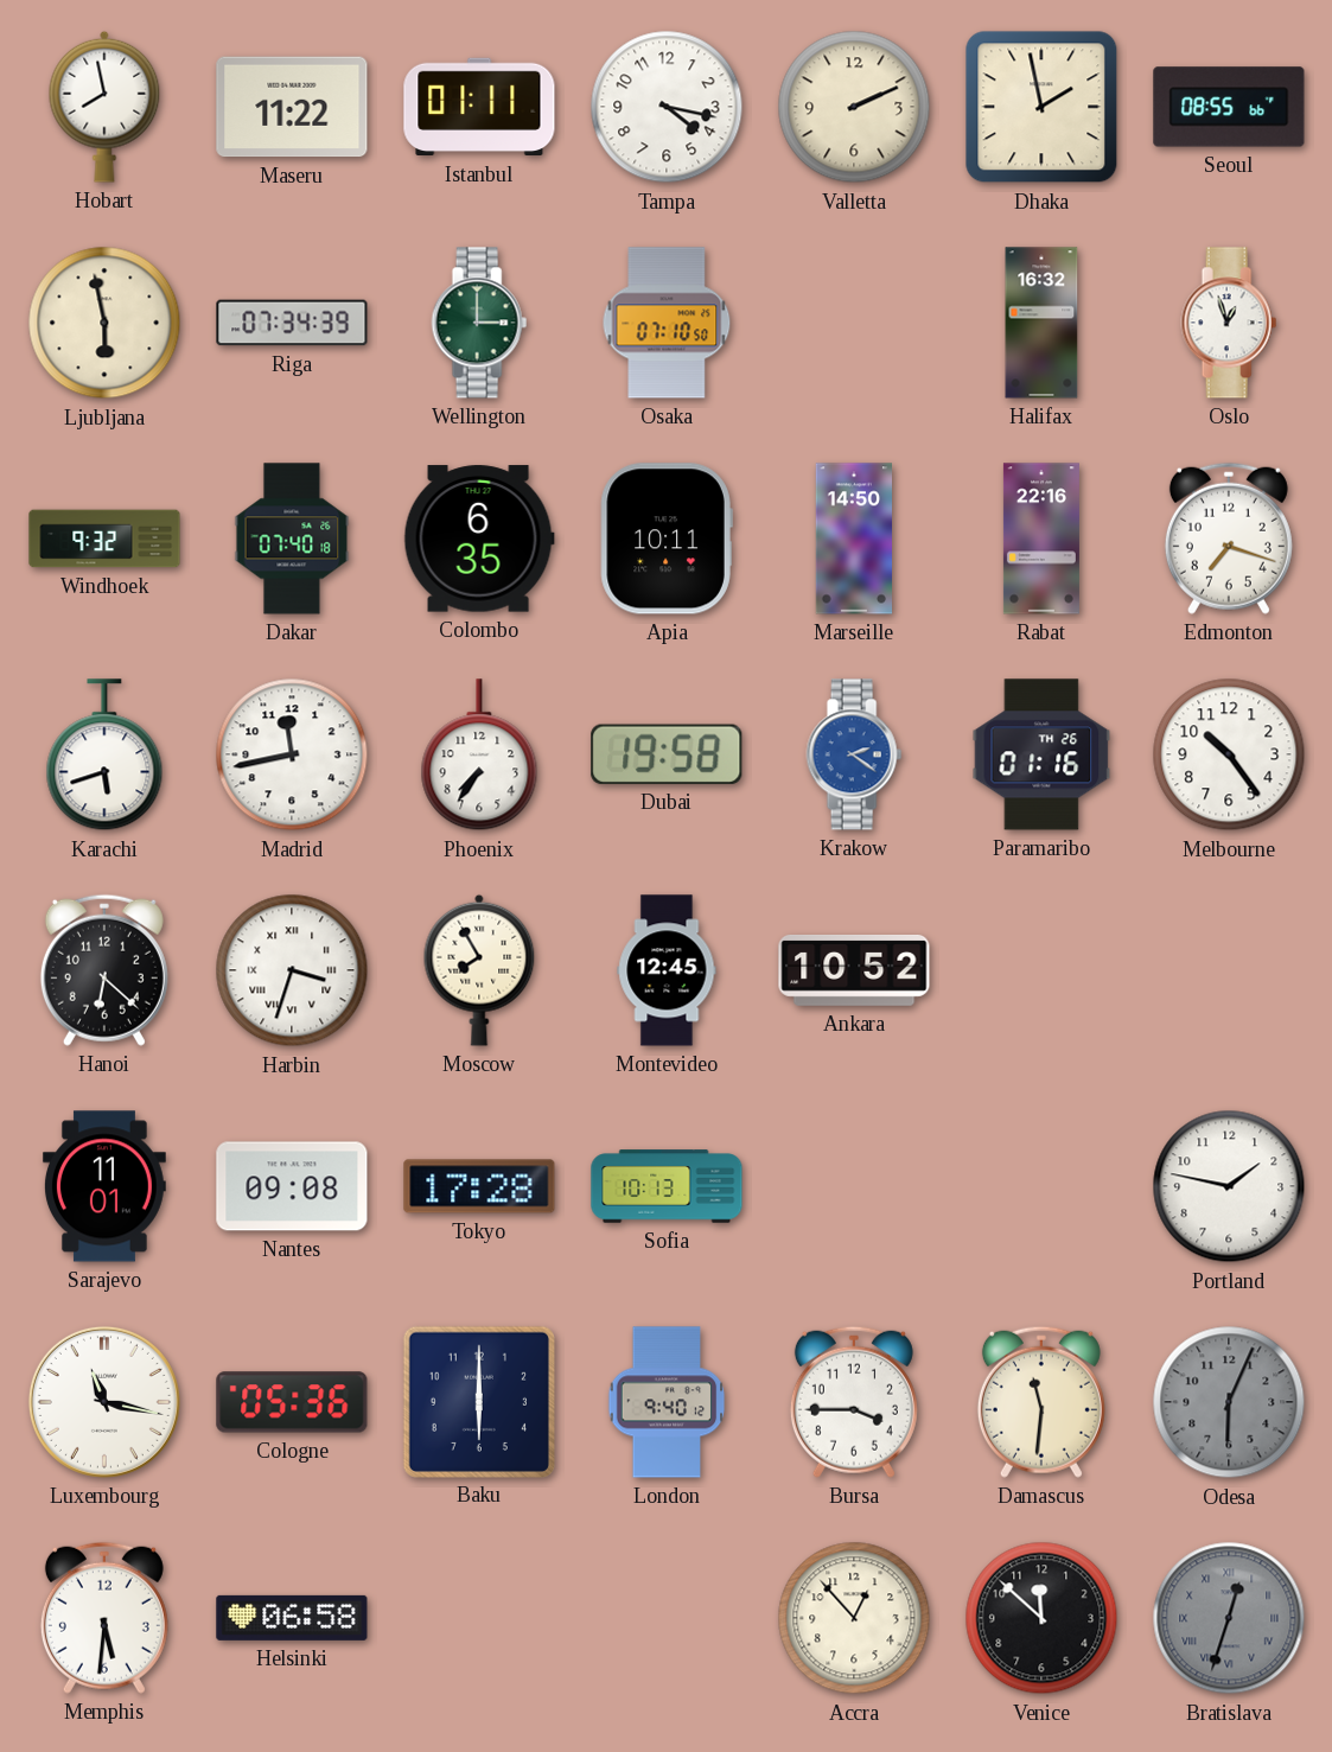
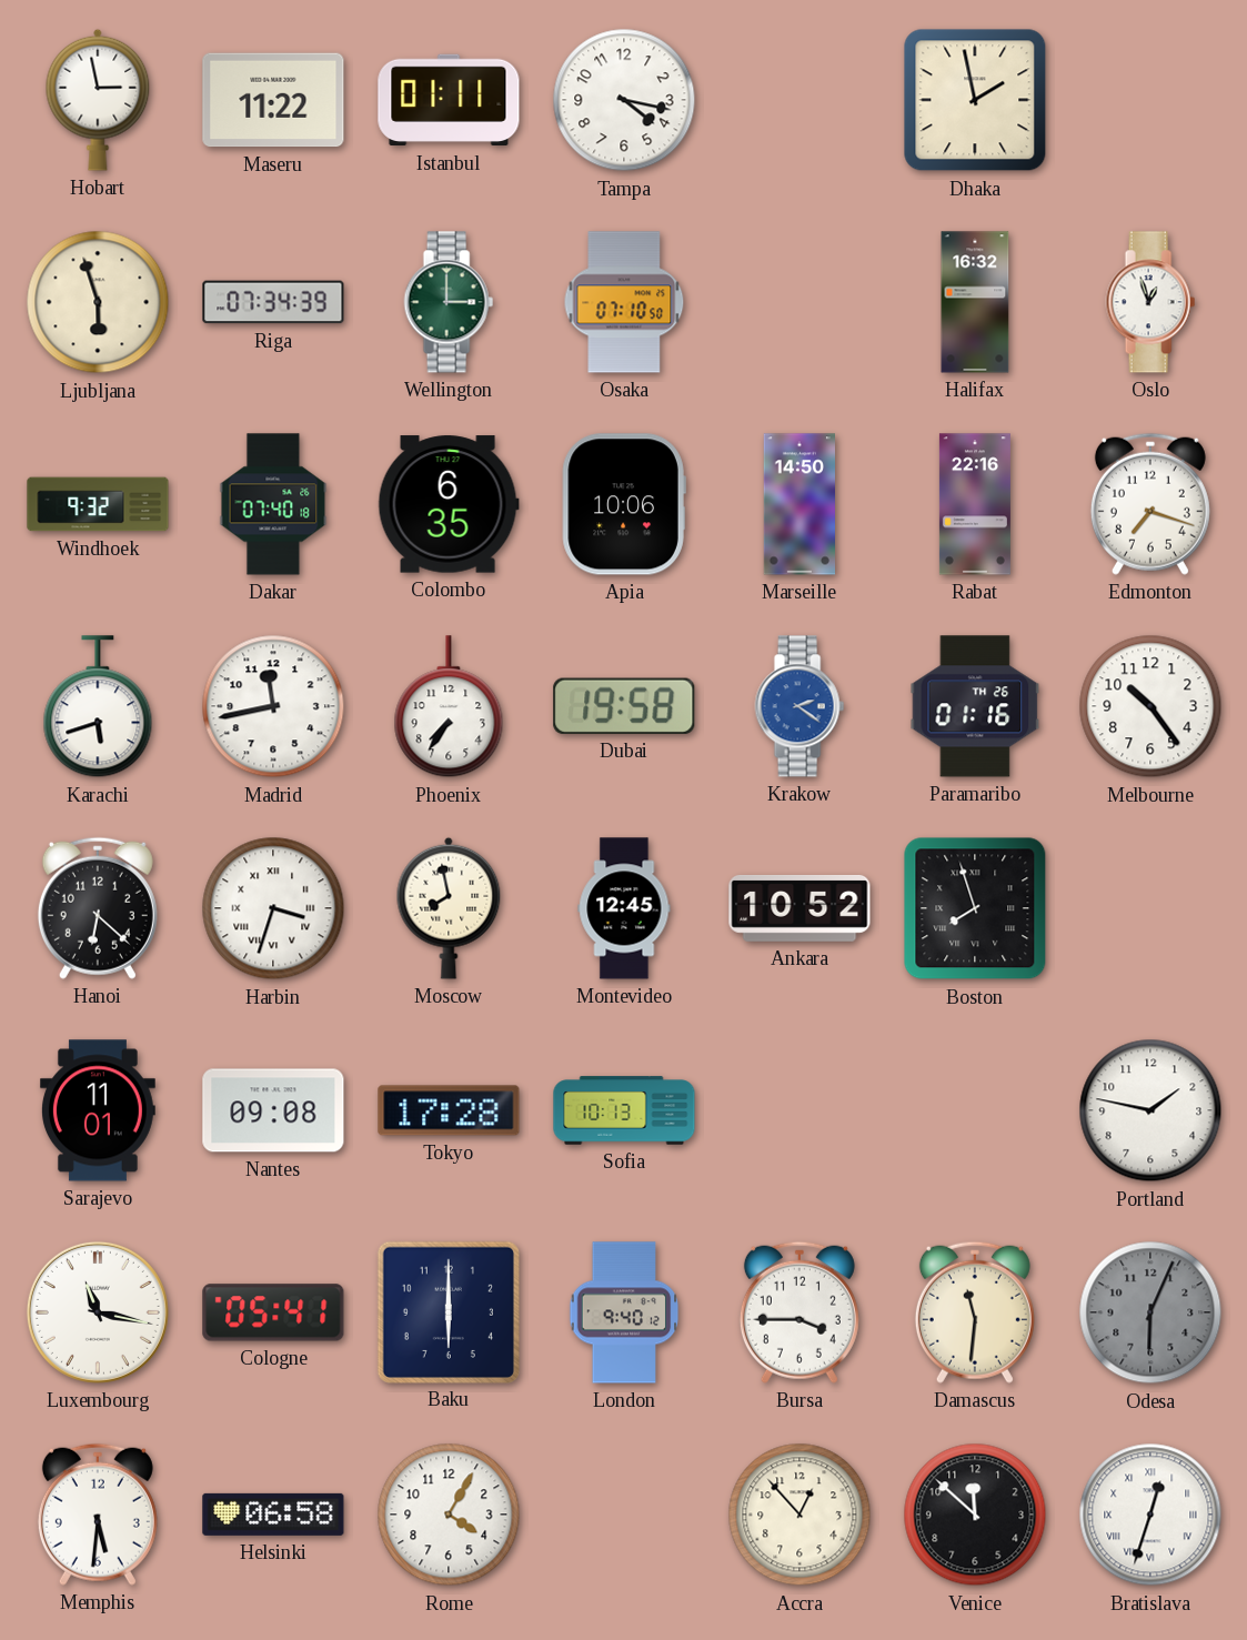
Hobart: 7:58 -> 2:58
Valletta: 2:11 -> none
Seoul: 08:55 -> none
Ljubljana: 5:58 -> 5:57
Apia: 10:11 -> 10:06
Moscow: 7:55 -> 7:58
Boston: none -> 7:57
Cologne: 05:36 -> 05:41
Rome: none -> 4:05
Bratislava dial: grey -> white
